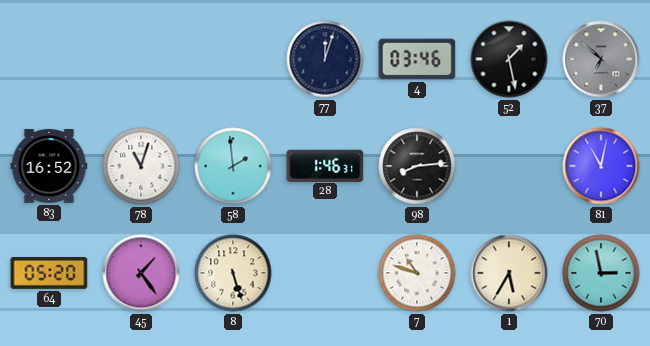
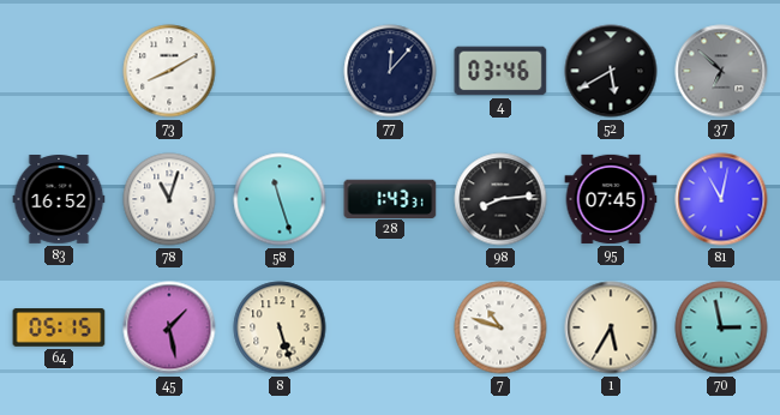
73: none -> 8:10
77: 12:03 -> 12:07
52: 1:28 -> 5:40
58: 1:59 -> 11:27
28: 1:46 -> 1:43
95: none -> 07:45
64: 05:20 -> 05:15
45: 1:24 -> 1:28
